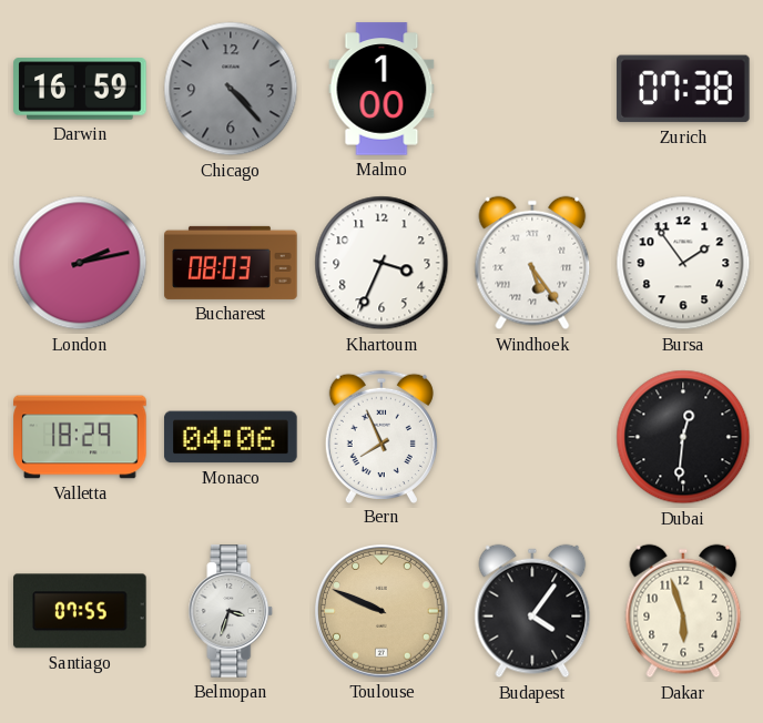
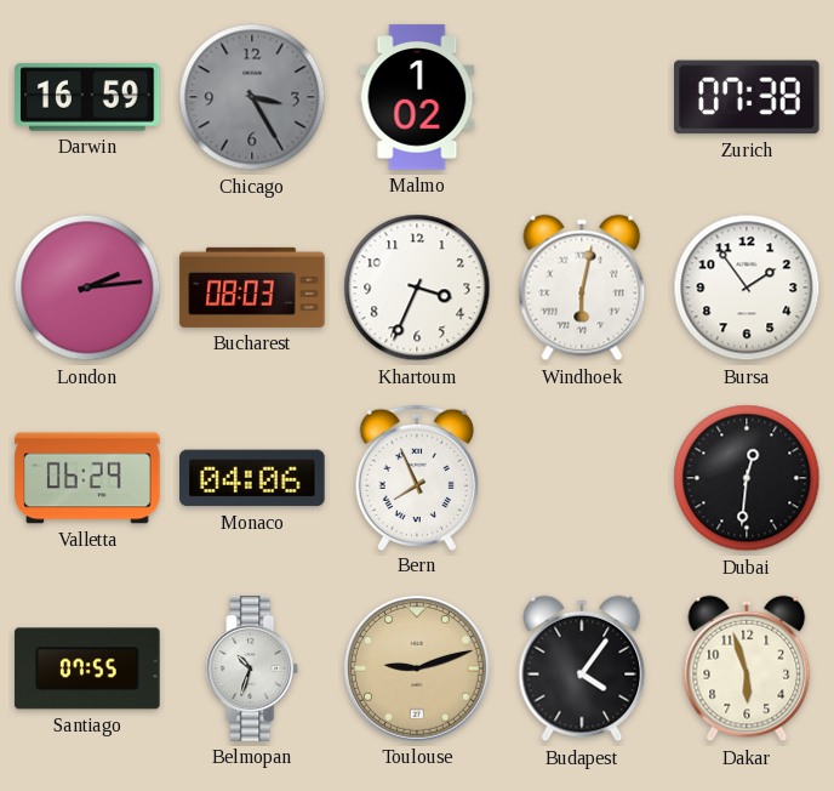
Chicago: 4:23 -> 3:25
Malmo: 1:00 -> 1:02
London: 2:13 -> 2:14
Windhoek: 5:24 -> 6:02
Valletta: 18:29 -> 06:29
Belmopan: 3:33 -> 10:33
Toulouse: 9:49 -> 9:12
